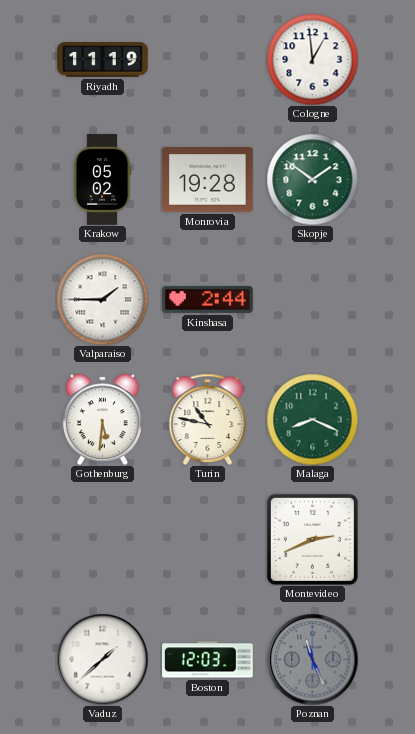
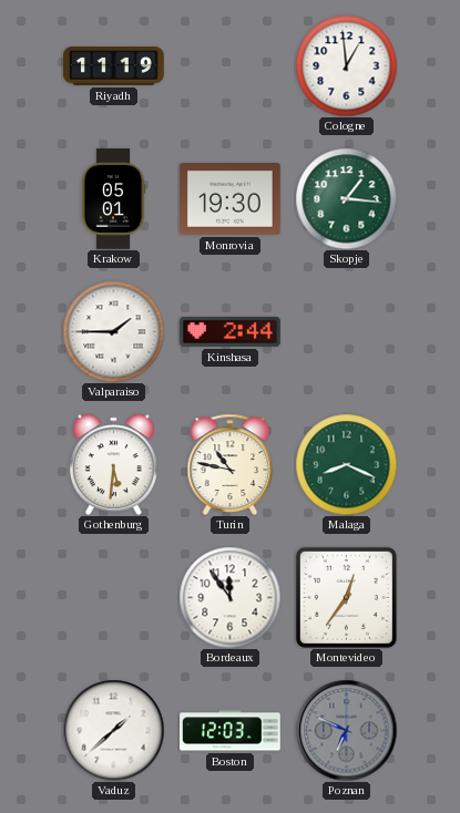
Krakow: 05:02 -> 05:01
Monrovia: 19:28 -> 19:30
Skopje: 1:51 -> 1:16
Bordeaux: none -> 11:54
Montevideo: 2:41 -> 12:36
Poznan: 11:26 -> 6:49
